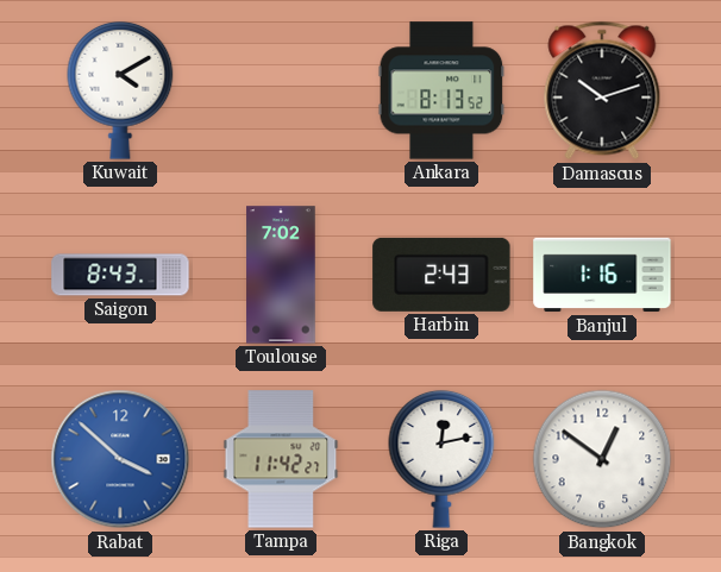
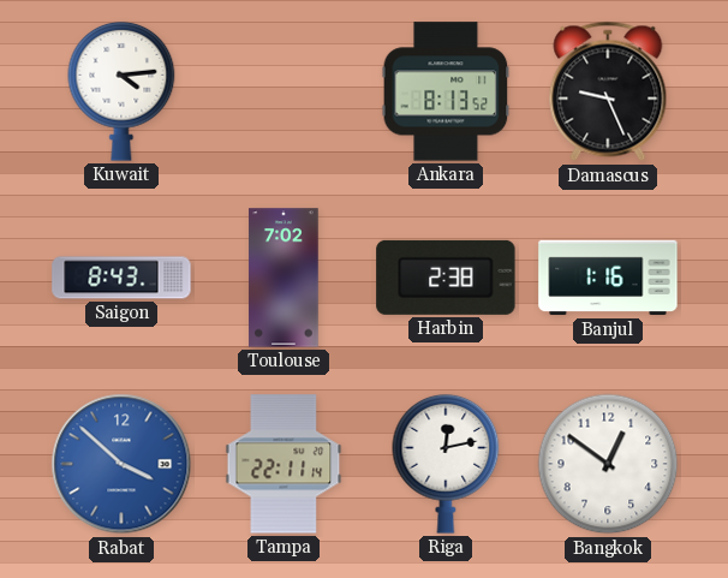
Kuwait: 4:10 -> 4:14
Damascus: 10:12 -> 9:26
Harbin: 2:43 -> 2:38
Tampa: 11:42 -> 22:11
